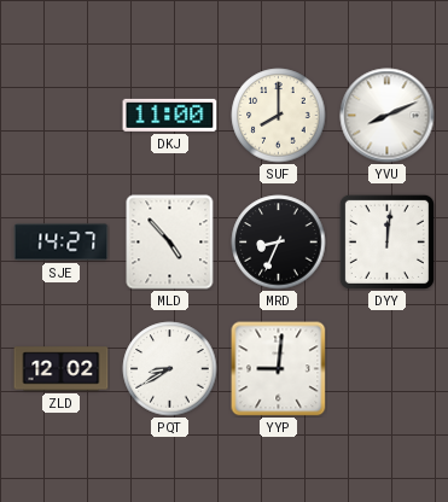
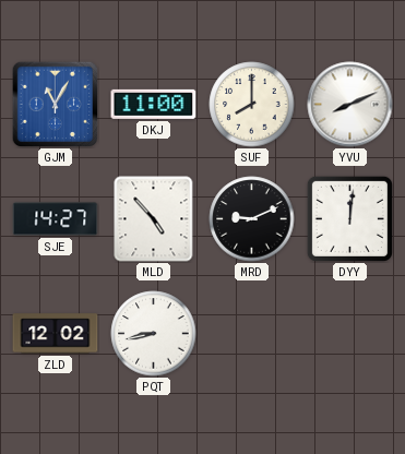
GJM: none -> 11:05
MRD: 8:34 -> 9:11
PQT: 8:40 -> 8:43
YYP: 9:01 -> none
